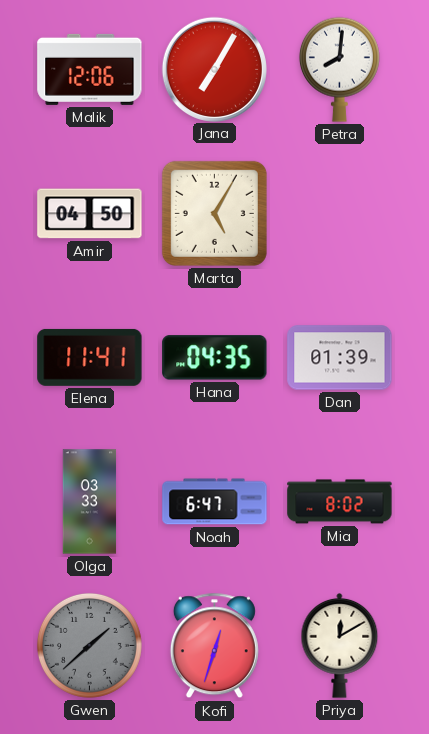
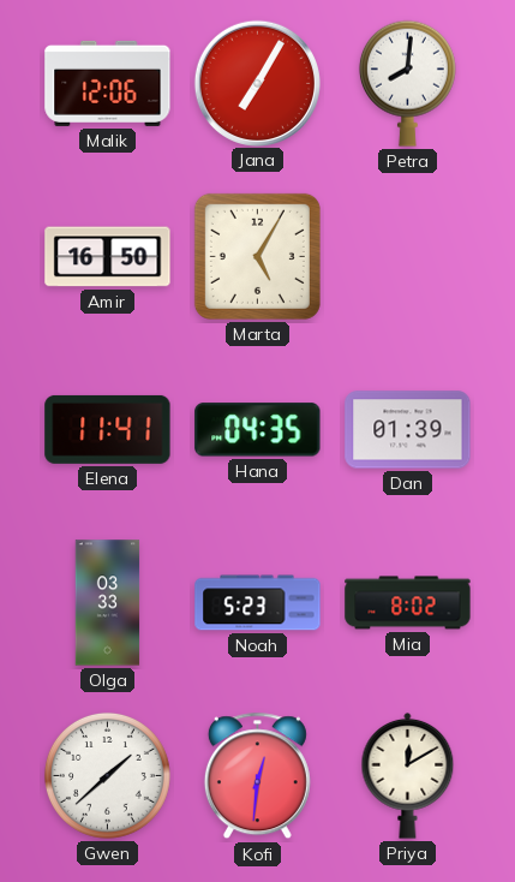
Amir: 04:50 -> 16:50
Noah: 6:47 -> 5:23
Gwen dial: grey -> white
Kofi: 12:33 -> 12:31
